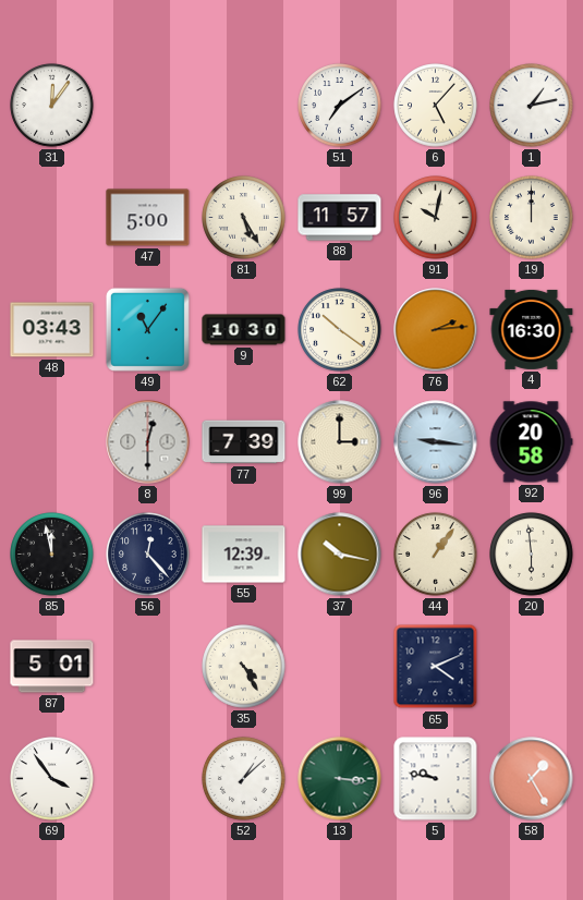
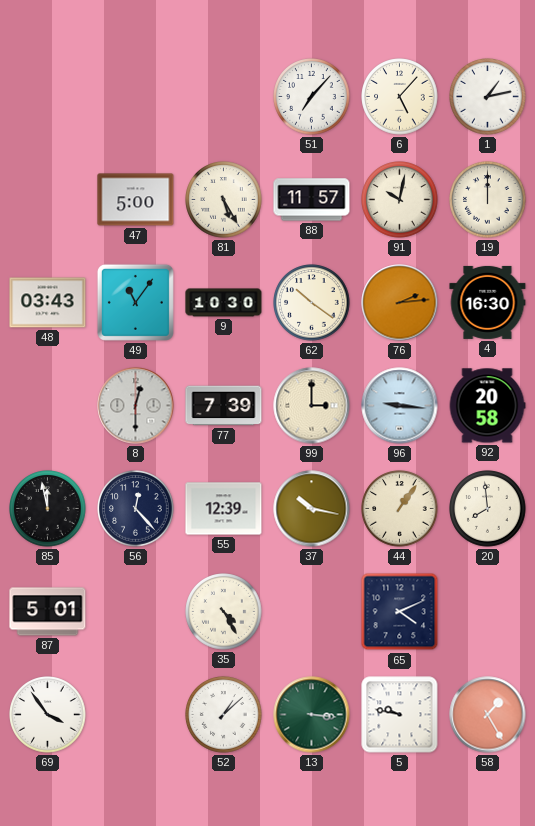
31: 12:06 -> none
51: 7:09 -> 7:07
20: 5:59 -> 7:59
